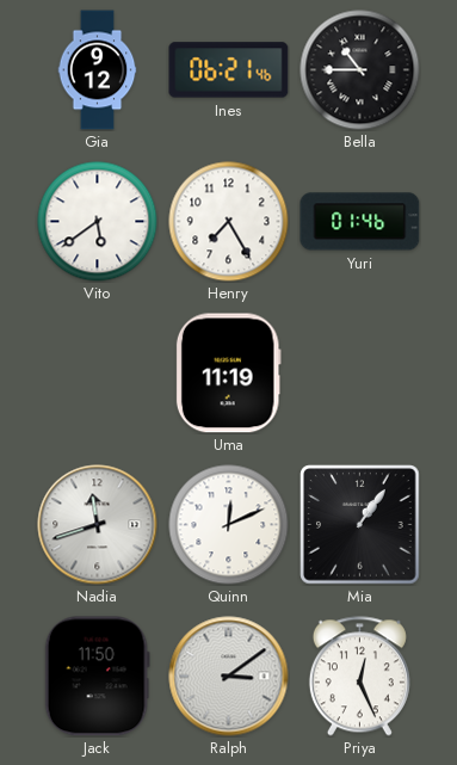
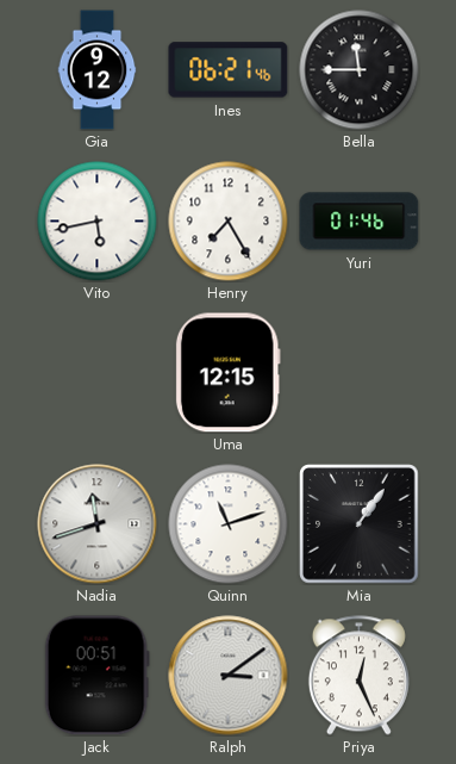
Bella: 10:45 -> 11:45
Vito: 5:39 -> 5:43
Uma: 11:19 -> 12:15
Quinn: 12:11 -> 11:12
Jack: 11:50 -> 00:51
